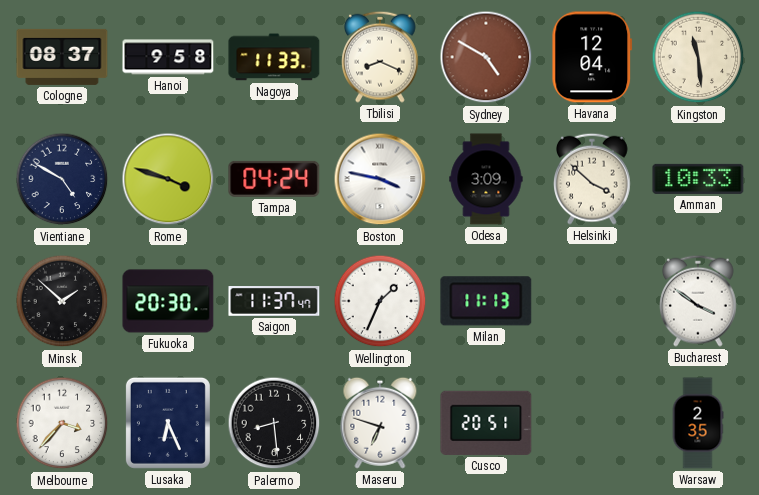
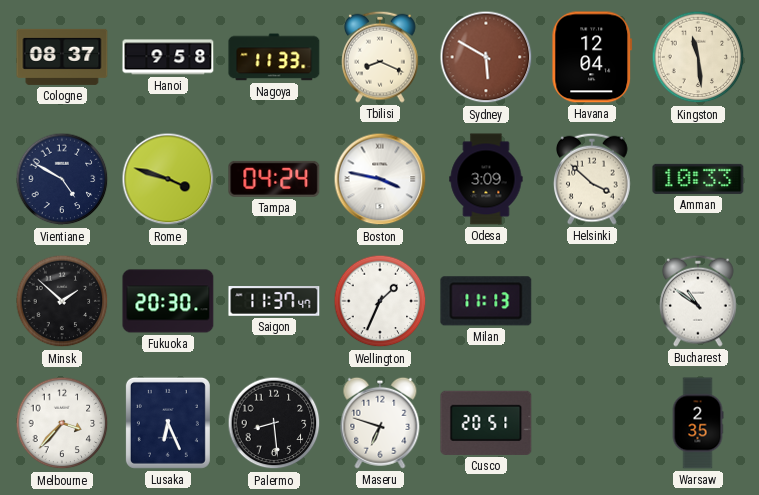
Sydney: 4:50 -> 5:50
Bucharest: 3:51 -> 10:51
